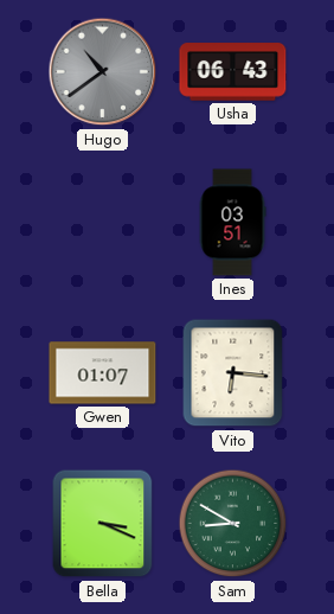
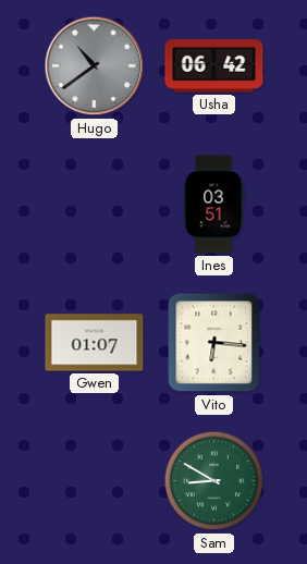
Usha: 06:43 -> 06:42
Bella: 3:19 -> none
